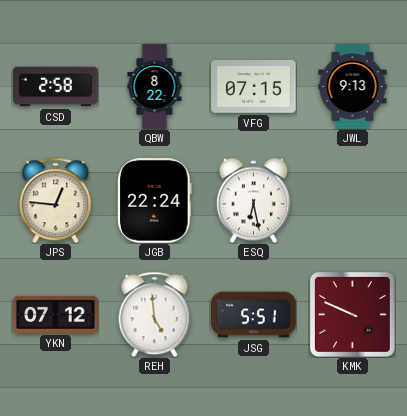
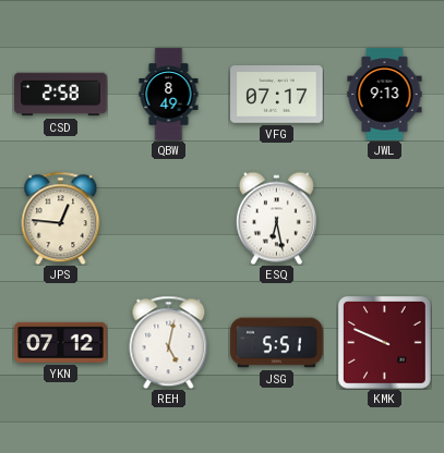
QBW: 8:22 -> 8:49
VFG: 07:15 -> 07:17
JGB: 22:24 -> none
REH: 4:59 -> 5:02
